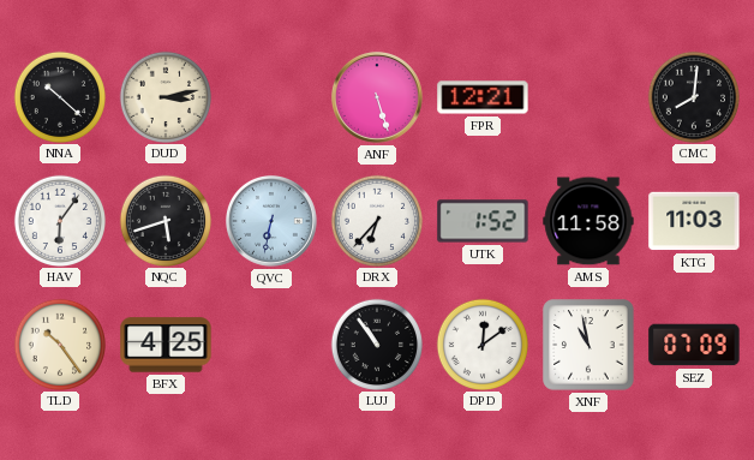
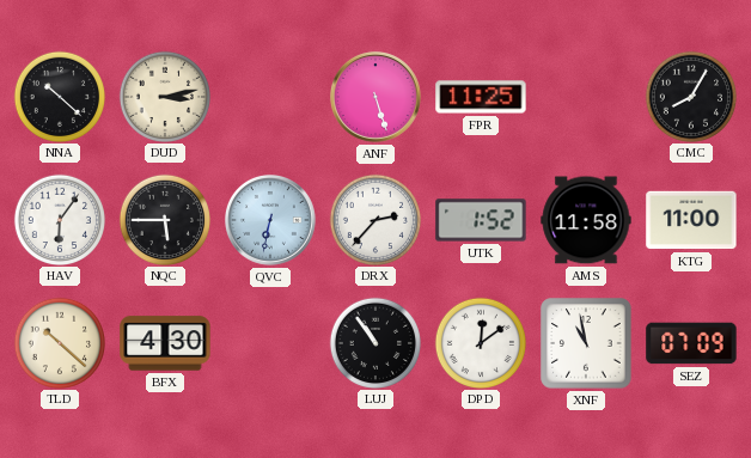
FPR: 12:21 -> 11:25
CMC: 8:01 -> 8:05
NQC: 5:42 -> 5:45
DRX: 6:37 -> 2:37
KTG: 11:03 -> 11:00
TLD: 10:24 -> 10:22
BFX: 4:25 -> 4:30
